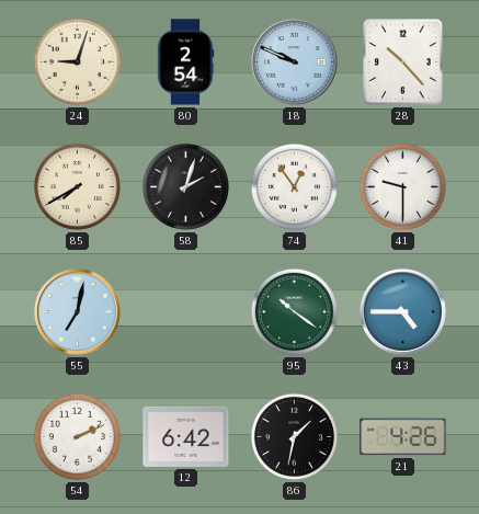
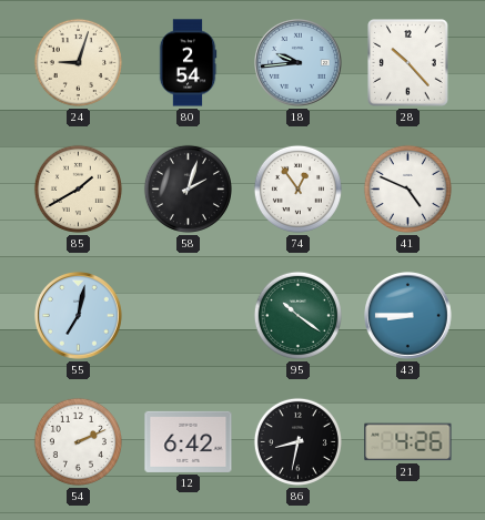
18: 9:49 -> 9:44
85: 7:40 -> 1:40
41: 9:30 -> 4:49
43: 4:45 -> 8:45
86: 1:32 -> 8:32
